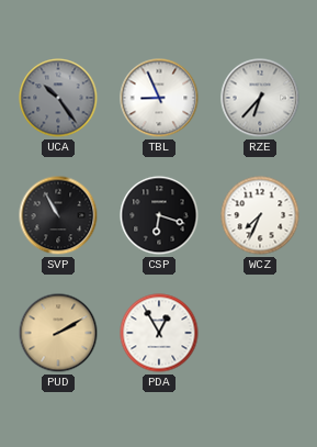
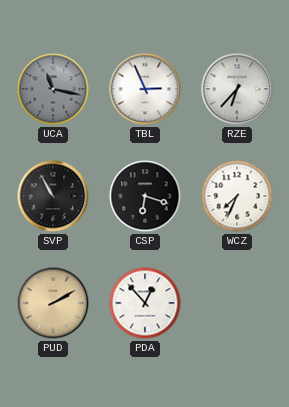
UCA: 10:24 -> 11:17
TBL: 8:56 -> 2:56
PDA: 12:55 -> 12:53
